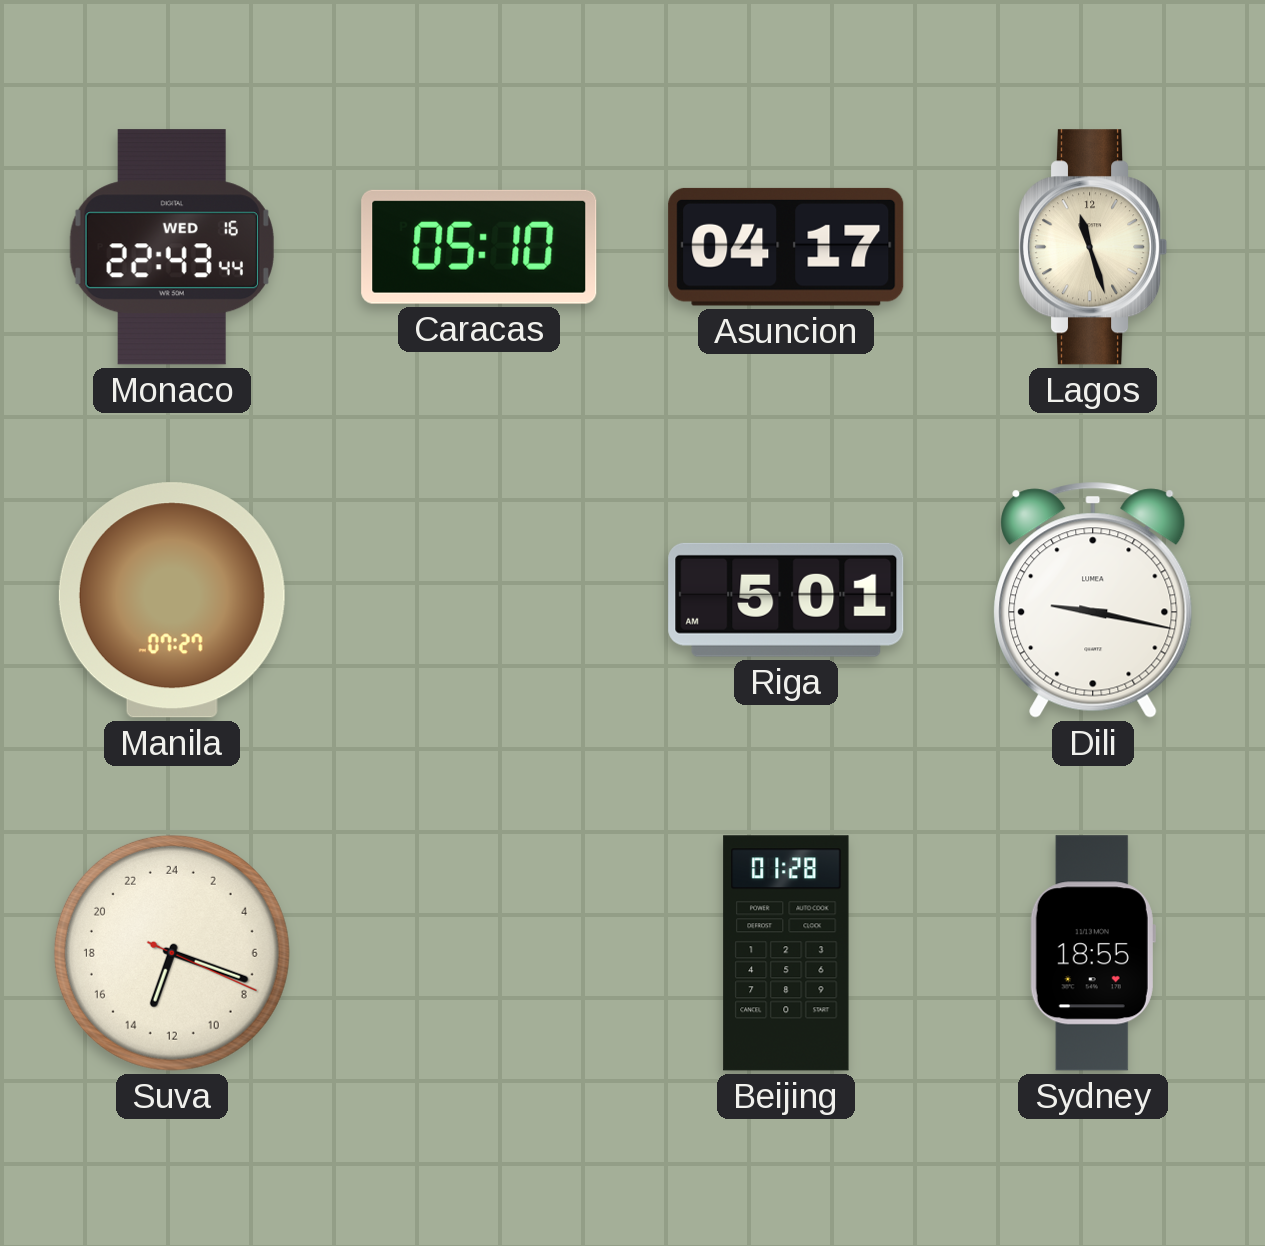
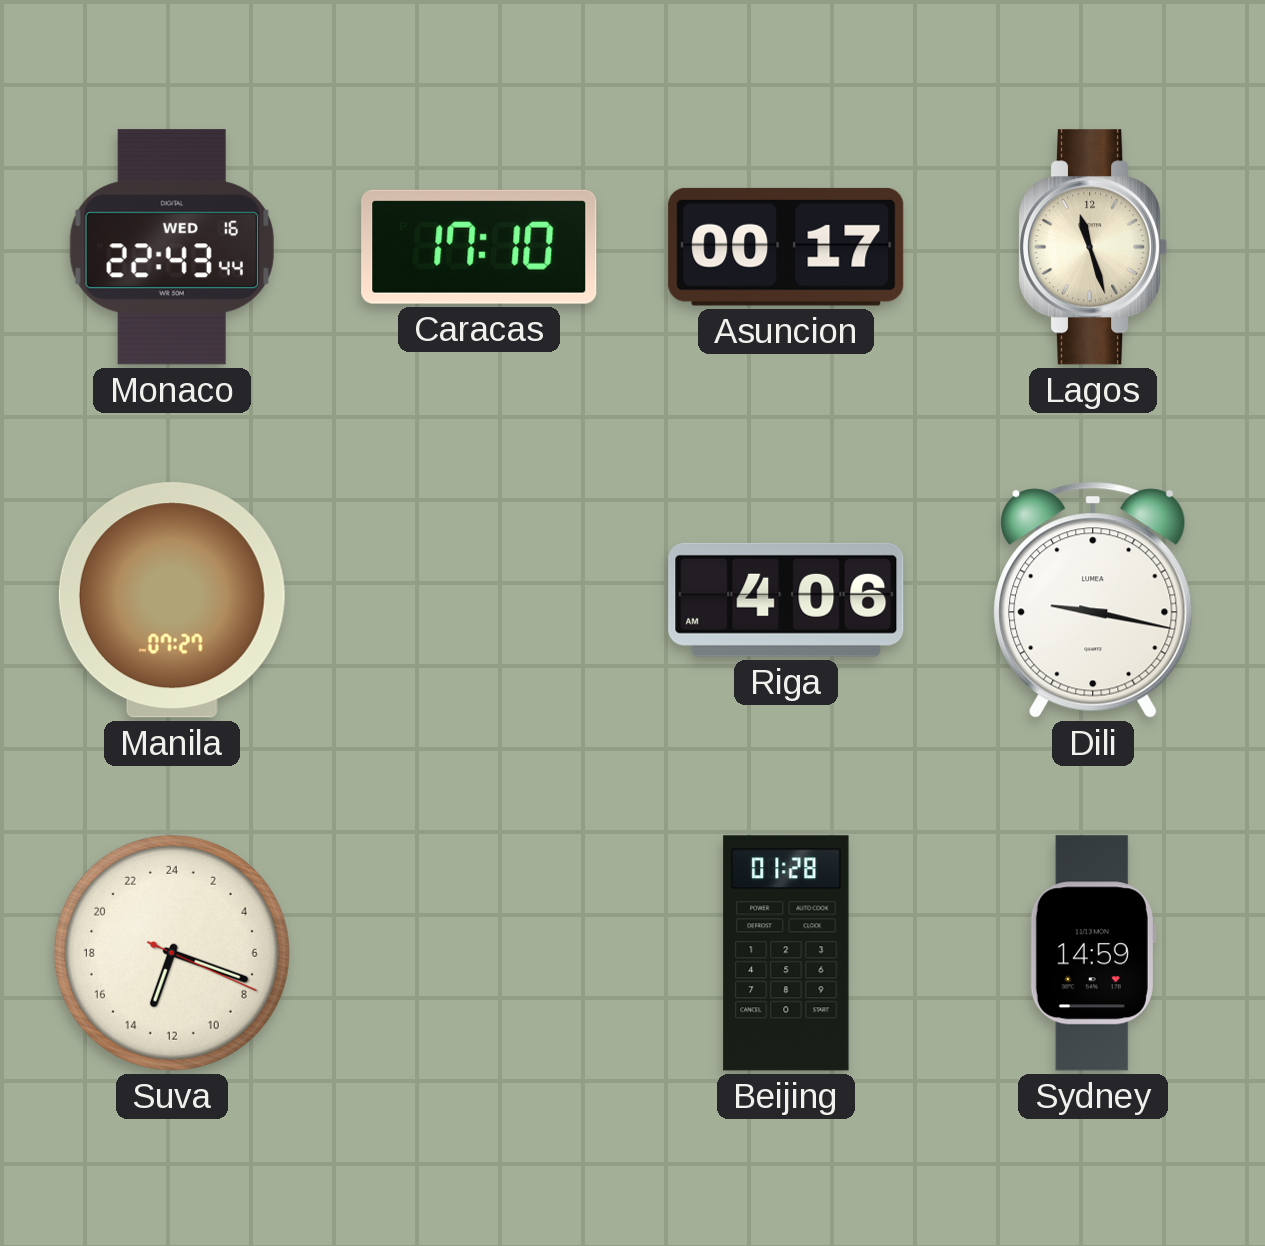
Caracas: 05:10 -> 17:10
Asuncion: 04:17 -> 00:17
Riga: 5:01 -> 4:06
Sydney: 18:55 -> 14:59
